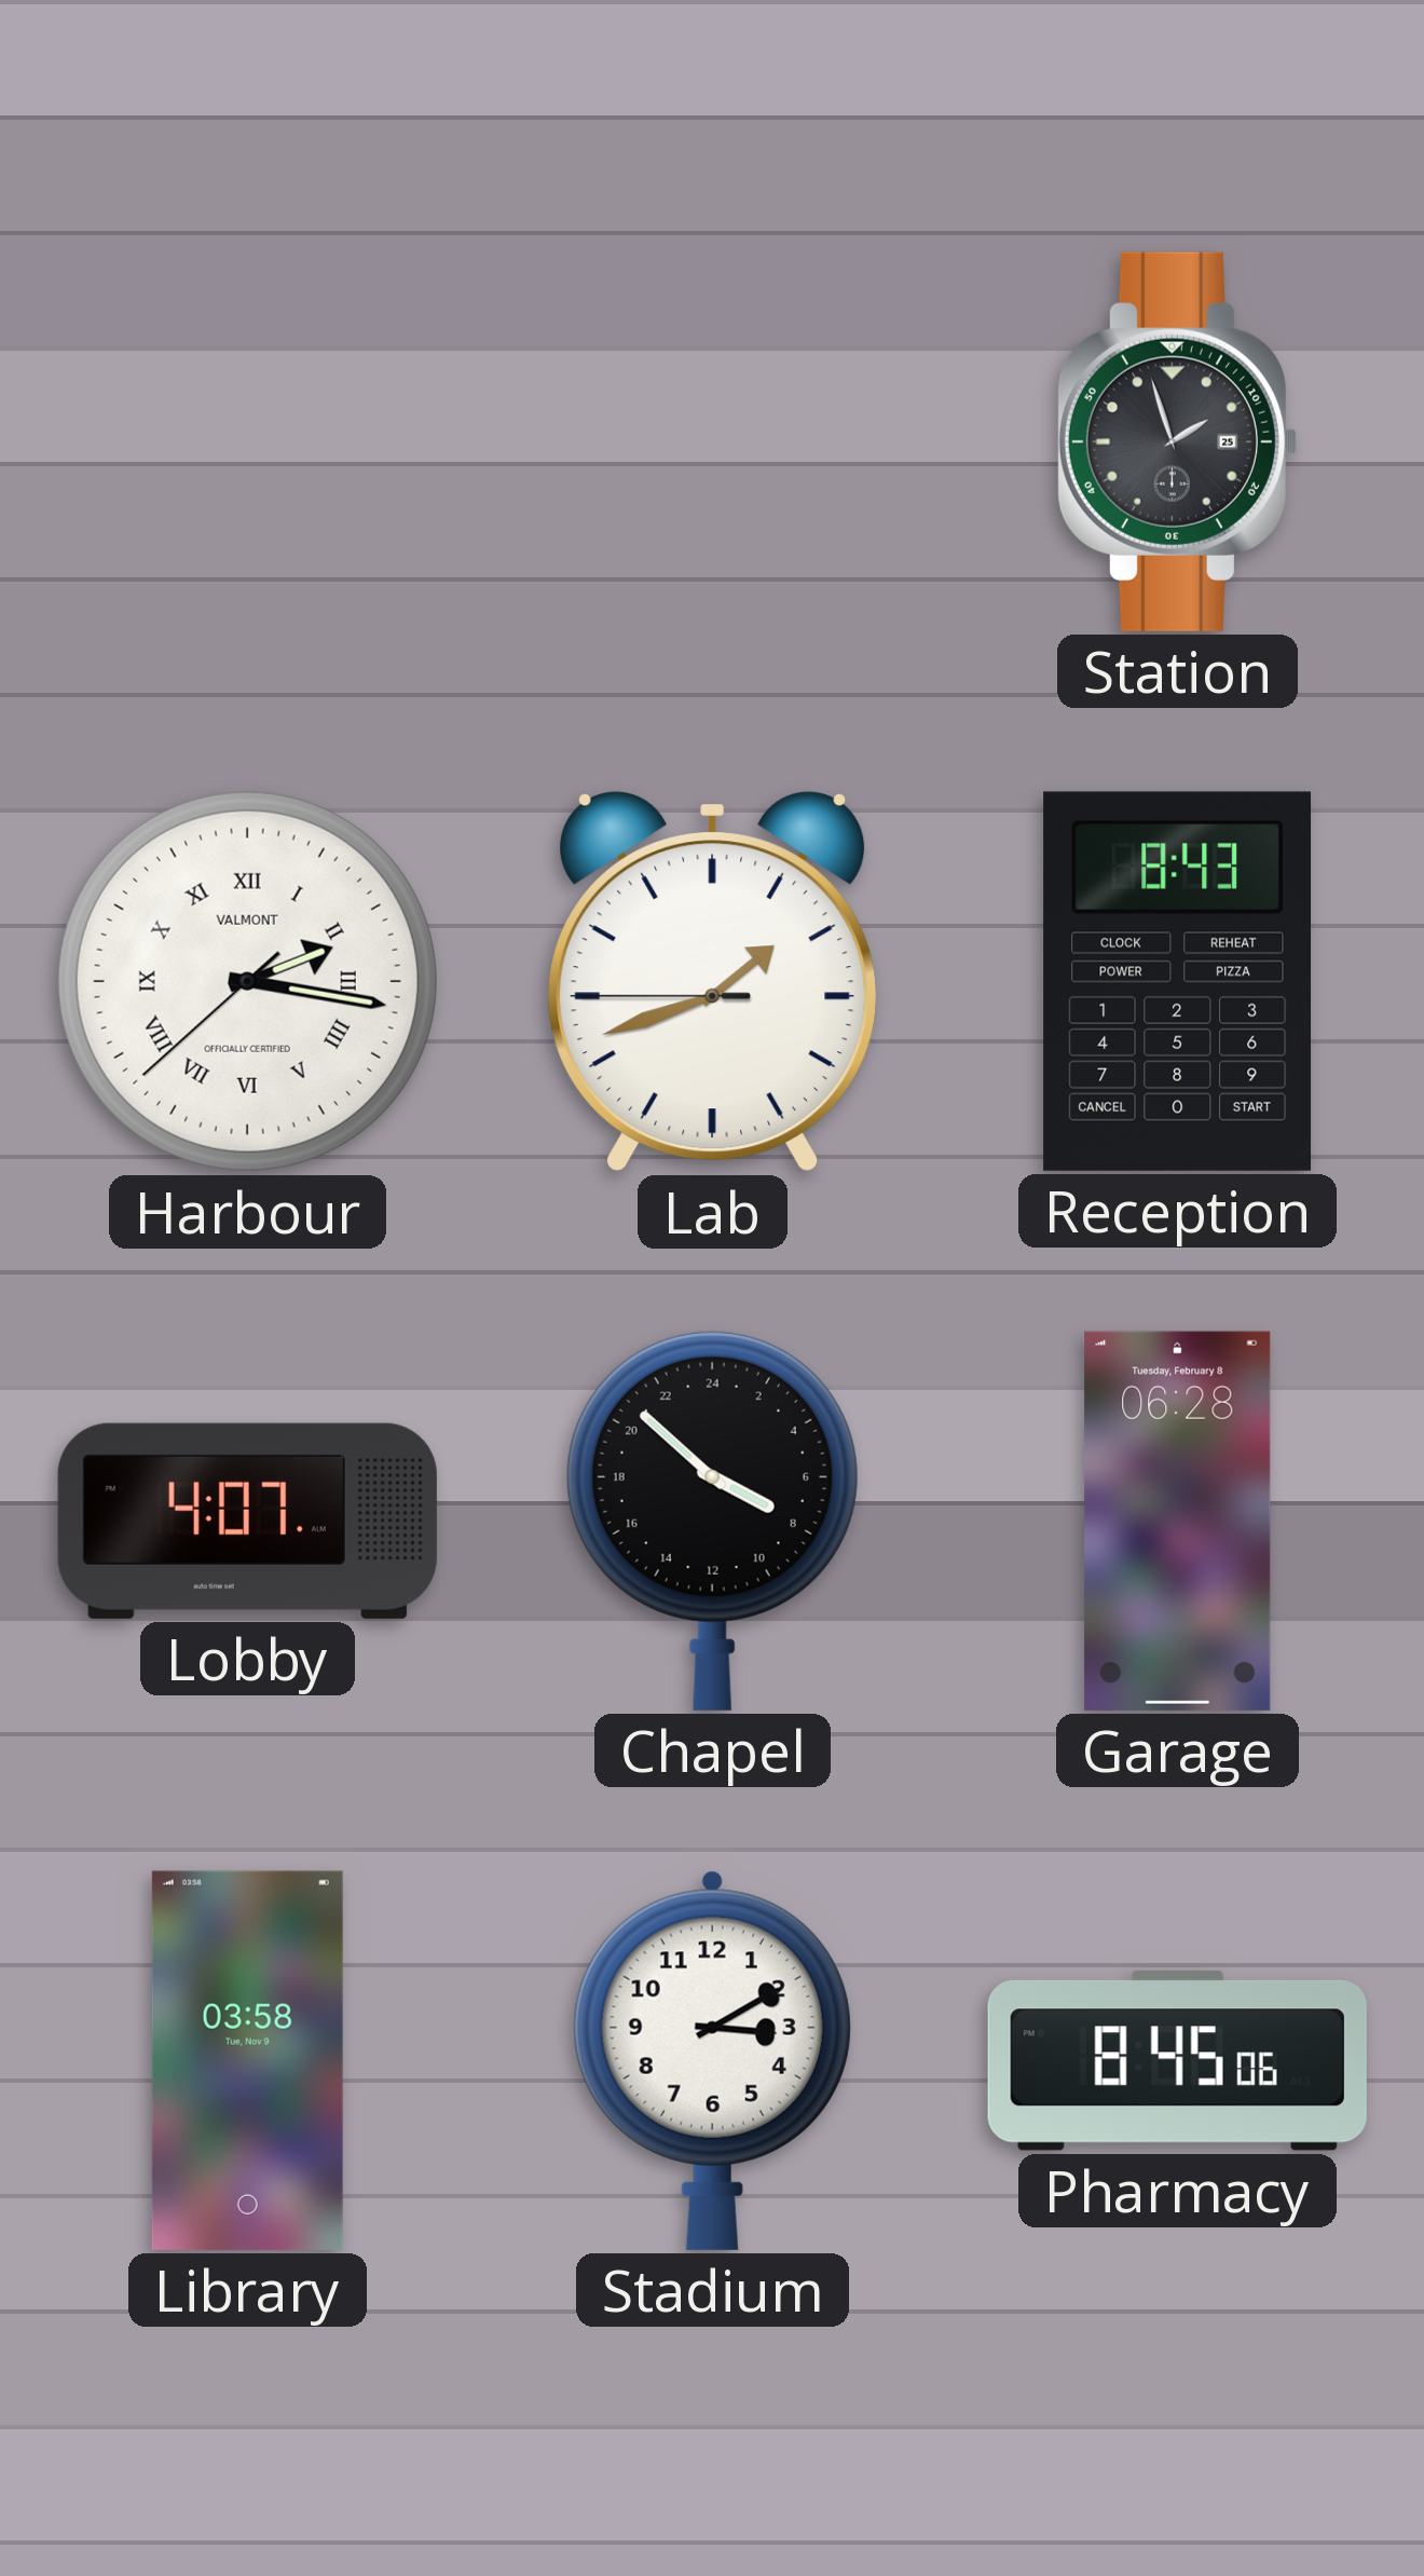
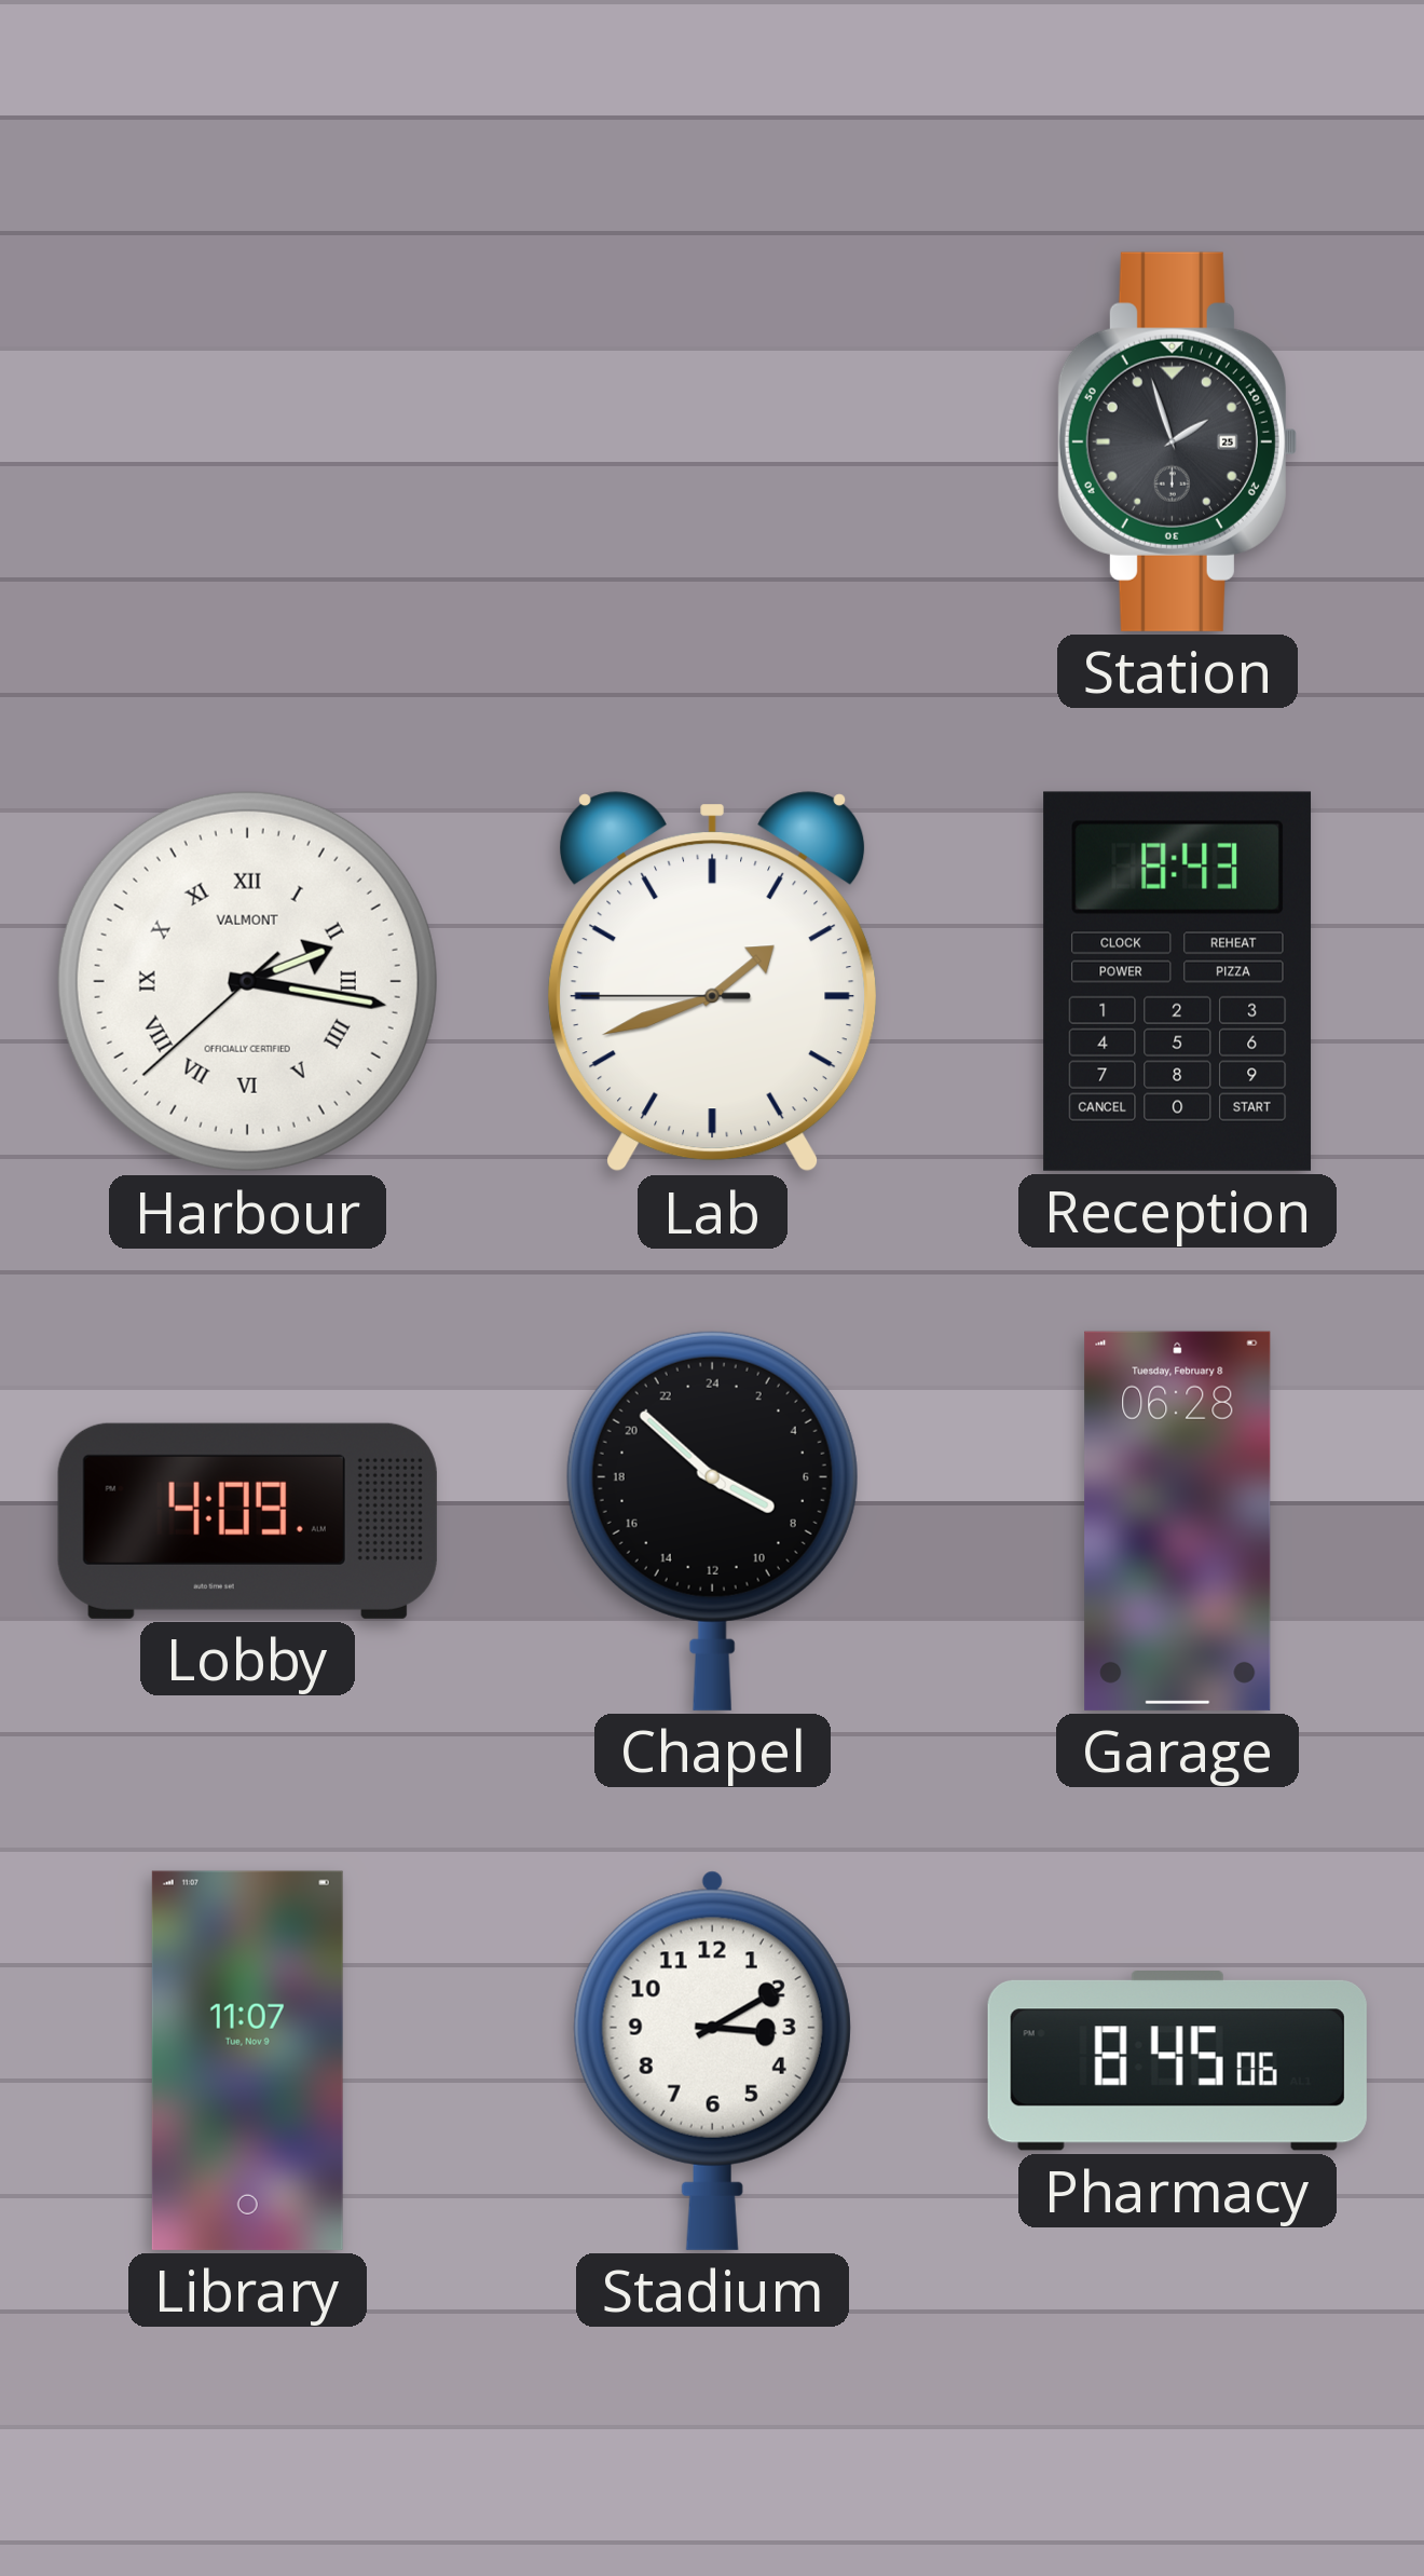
Lobby: 4:07 -> 4:09
Library: 03:58 -> 11:07
